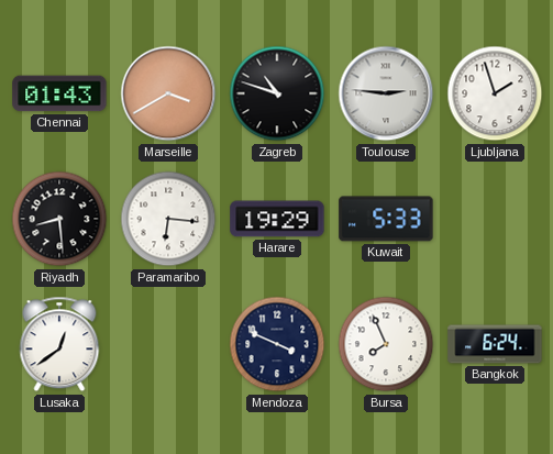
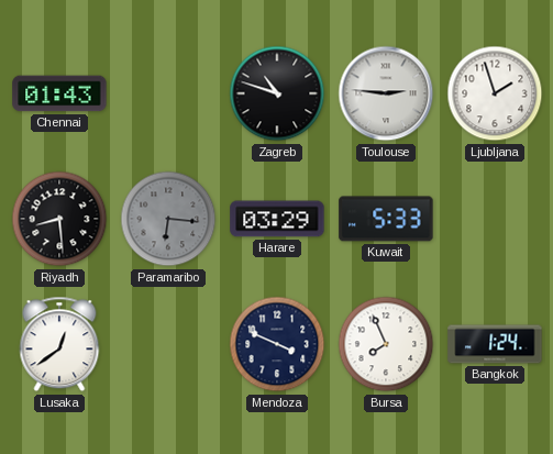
Marseille: 3:40 -> none
Paramaribo dial: white -> grey
Harare: 19:29 -> 03:29
Bangkok: 6:24 -> 1:24
